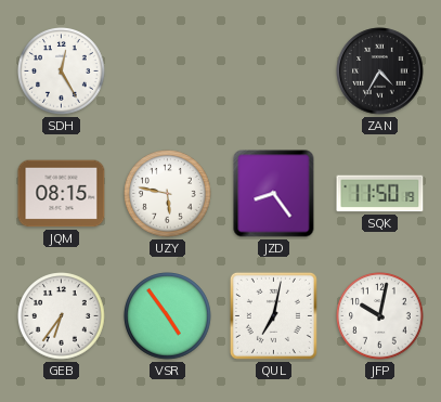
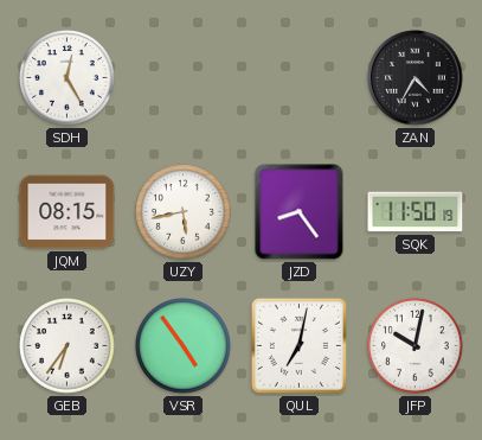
UZY: 5:47 -> 5:43
